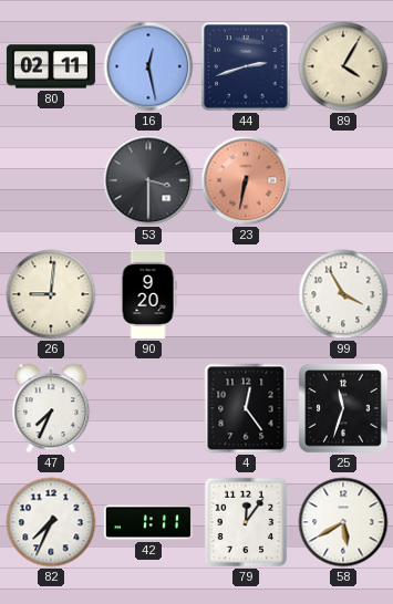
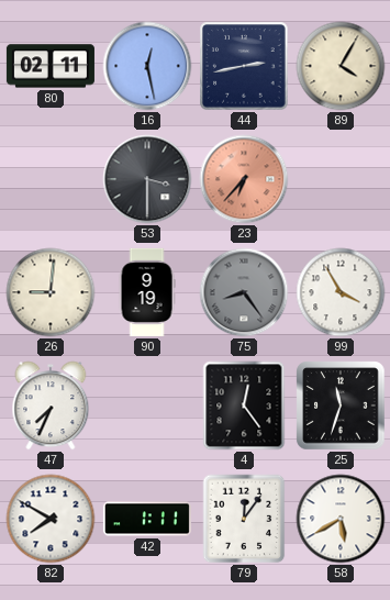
44: 2:42 -> 2:43
23: 6:32 -> 6:37
90: 9:20 -> 9:19
75: none -> 8:24
82: 7:34 -> 7:50
